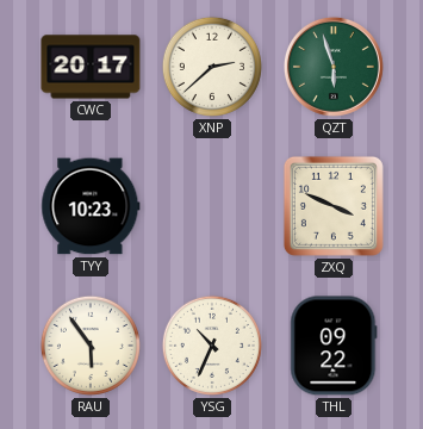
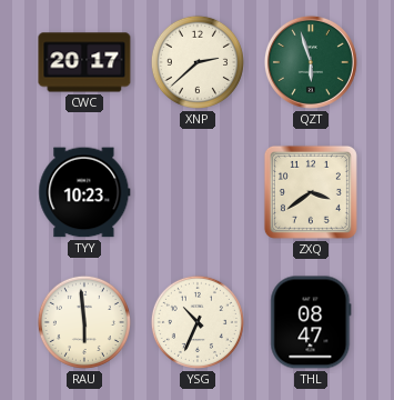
ZXQ: 3:49 -> 3:39
RAU: 5:54 -> 5:59
THL: 09:22 -> 08:47
